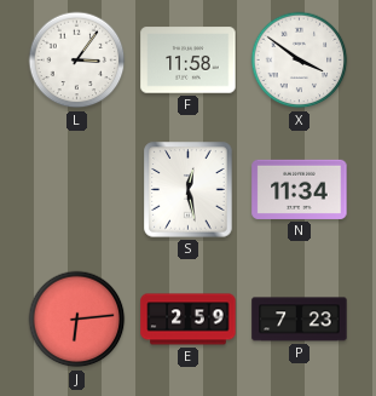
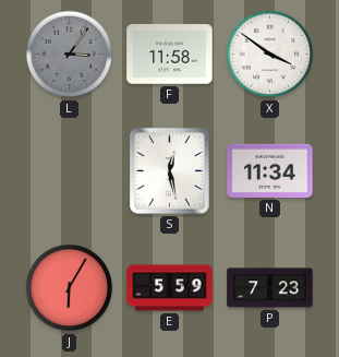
L dial: white -> grey
J: 6:14 -> 6:05
E: 2:59 -> 5:59
